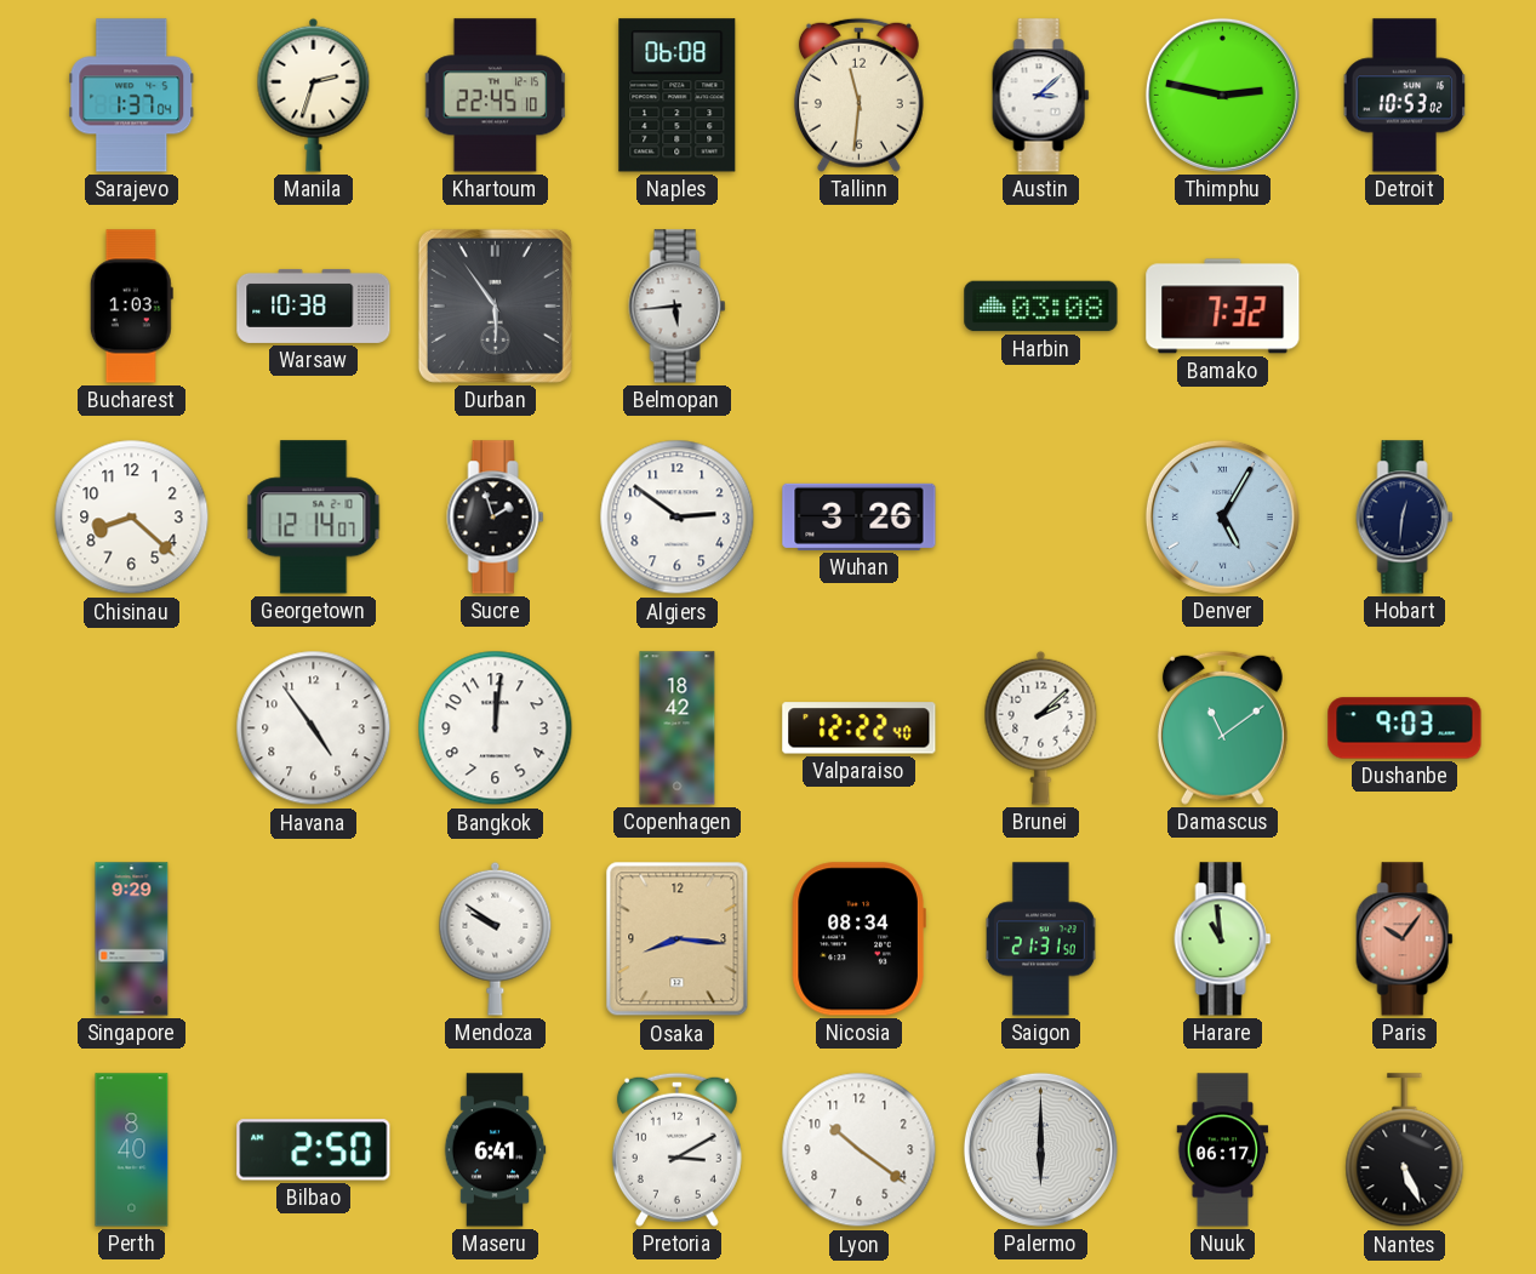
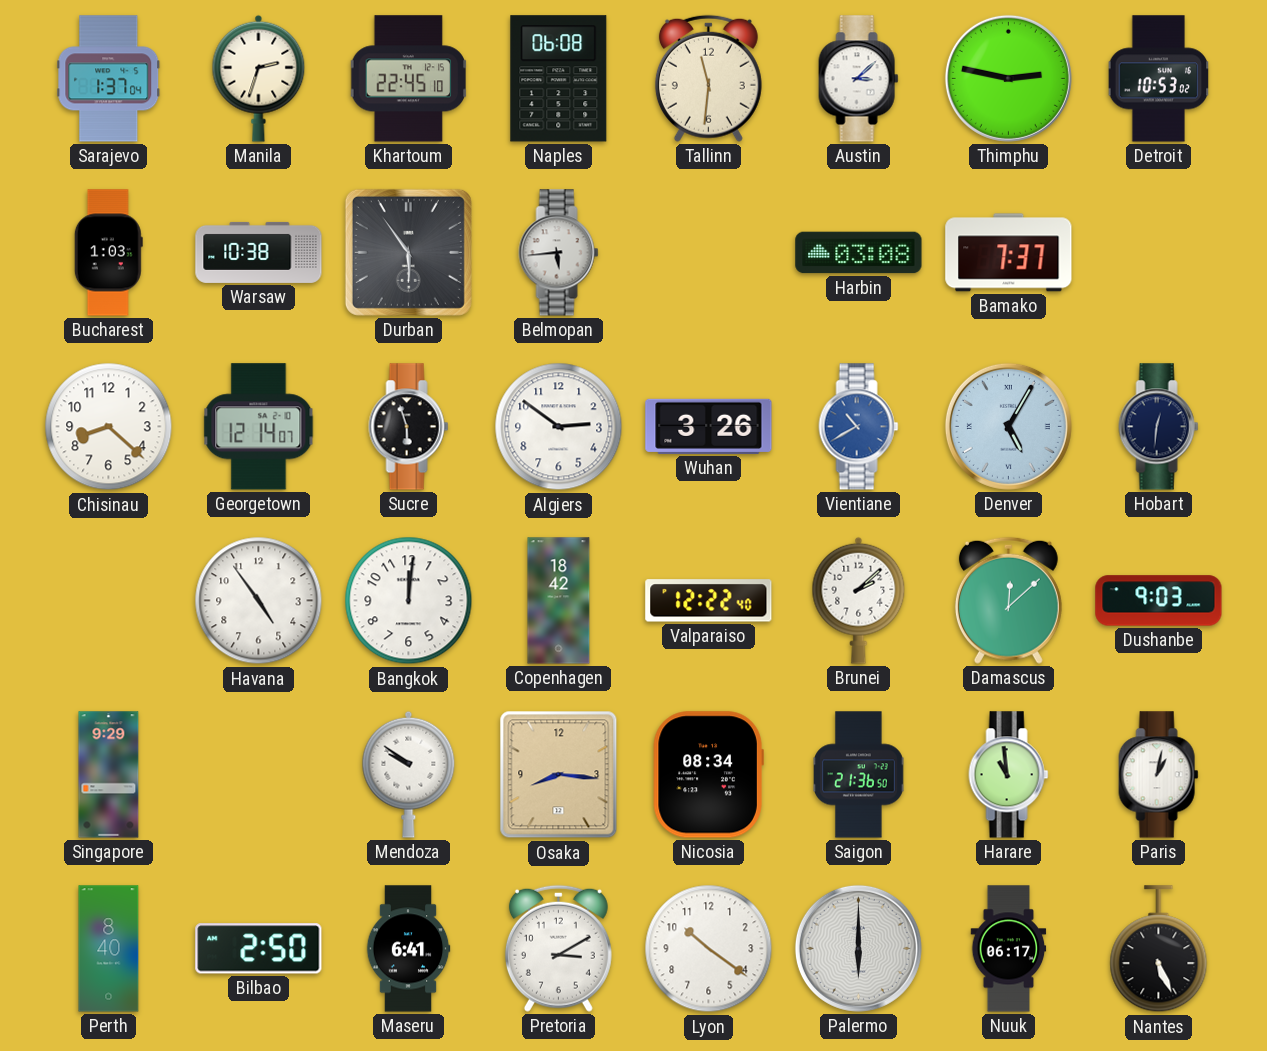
Bamako: 7:32 -> 7:37
Sucre: 1:57 -> 5:57
Vientiane: none -> 10:40
Damascus: 11:09 -> 12:08
Saigon: 21:31 -> 21:36
Paris: 10:06 -> 1:02
Paris dial: salmon -> white
